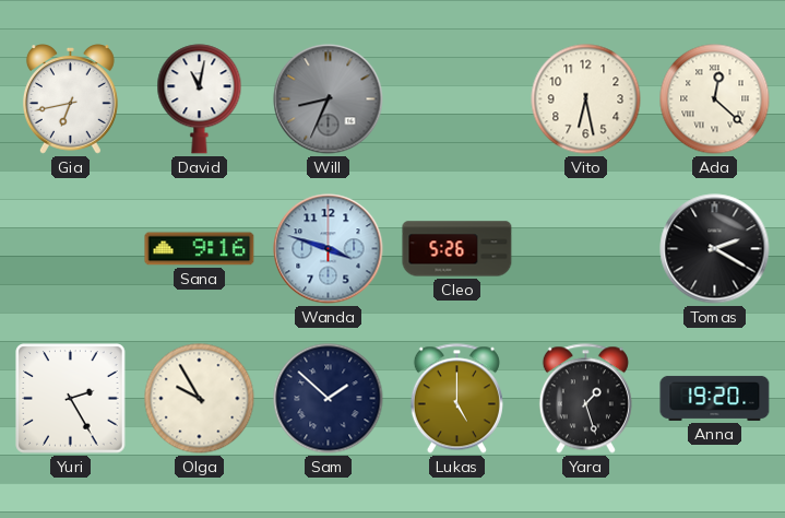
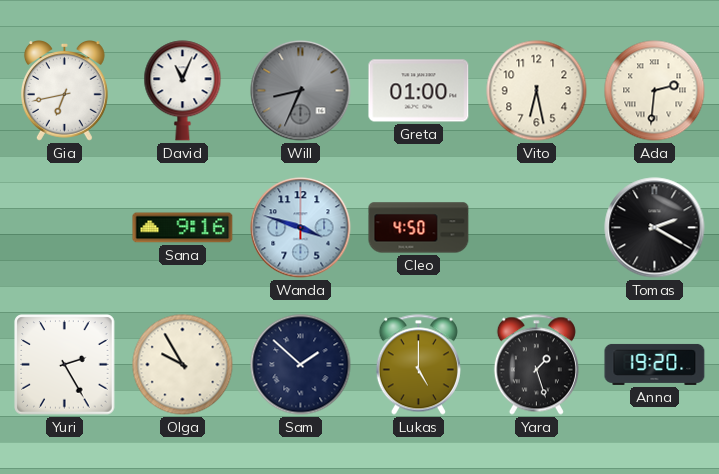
David: 11:02 -> 11:04
Greta: none -> 01:00
Ada: 12:22 -> 2:31
Cleo: 5:26 -> 4:50
